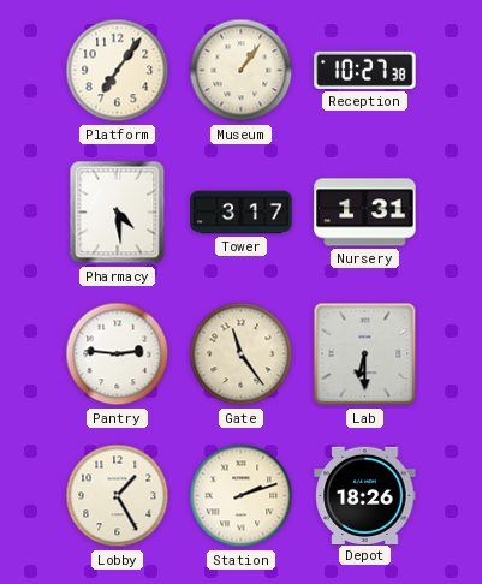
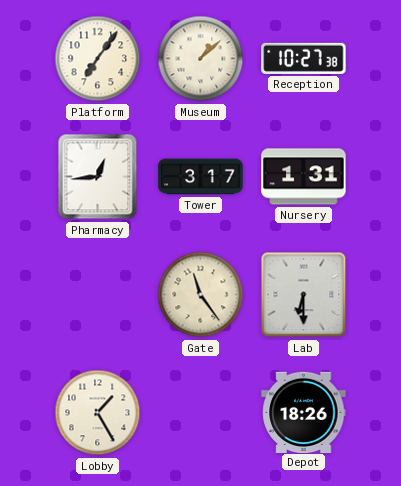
Museum: 1:06 -> 1:08
Pharmacy: 4:29 -> 12:44
Pantry: 2:46 -> none
Station: 2:12 -> none
